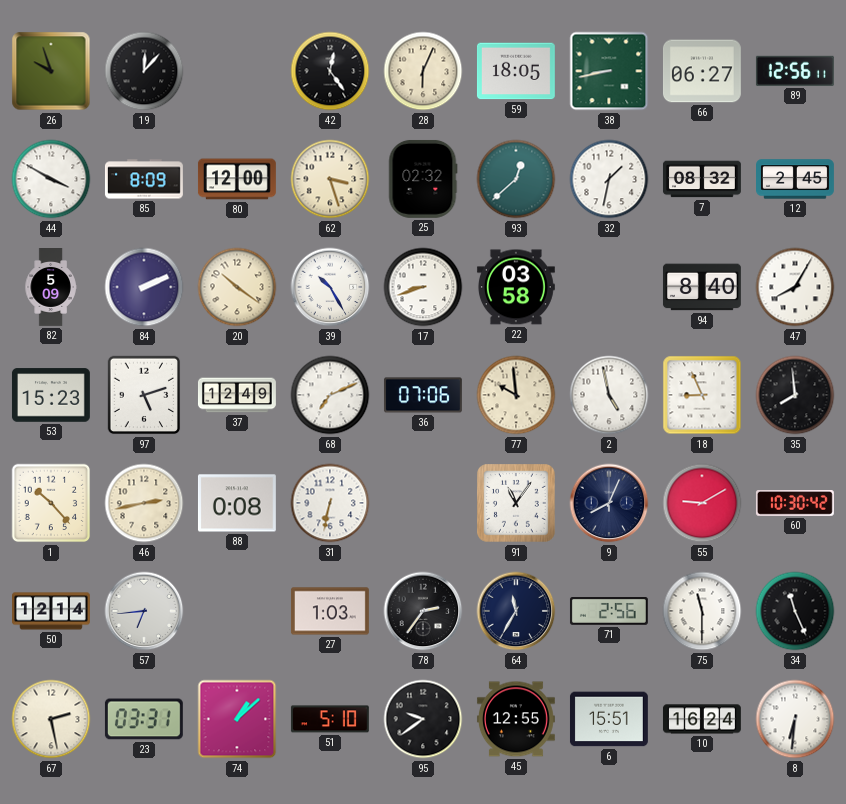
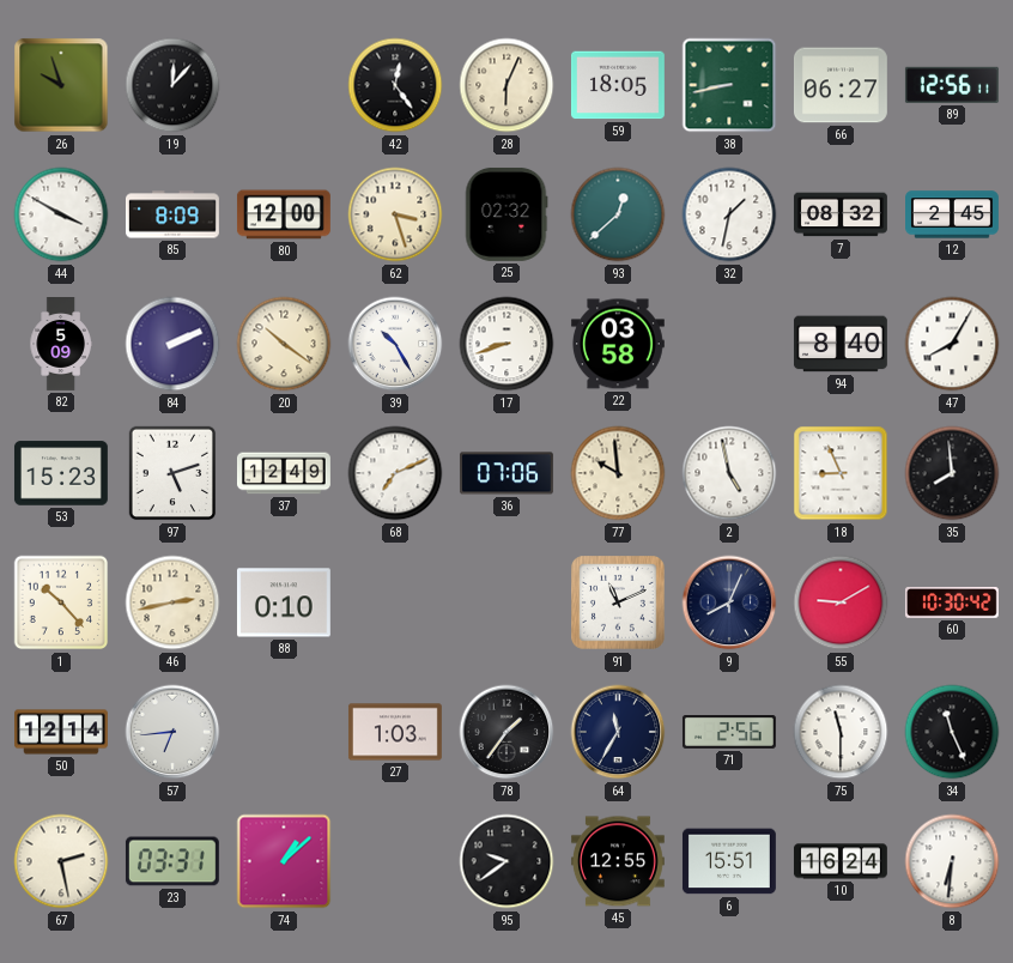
88: 0:08 -> 0:10
31: 6:32 -> none
91: 11:06 -> 11:11
78: 2:36 -> 1:36
51: 5:10 -> none
